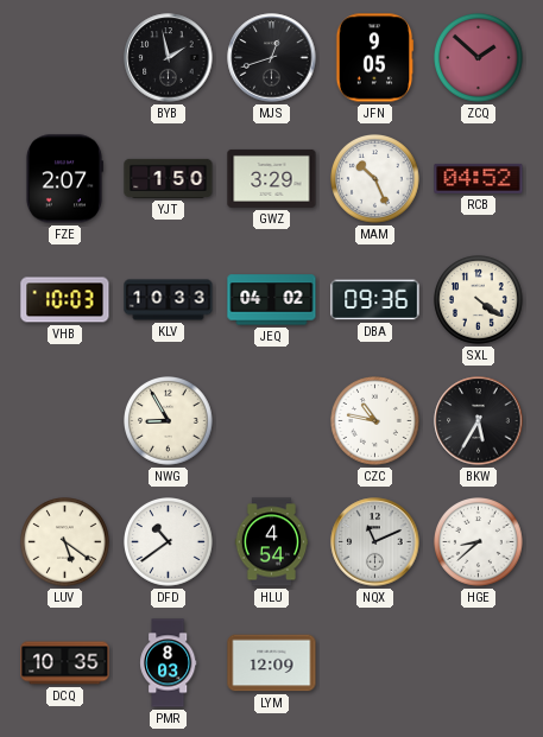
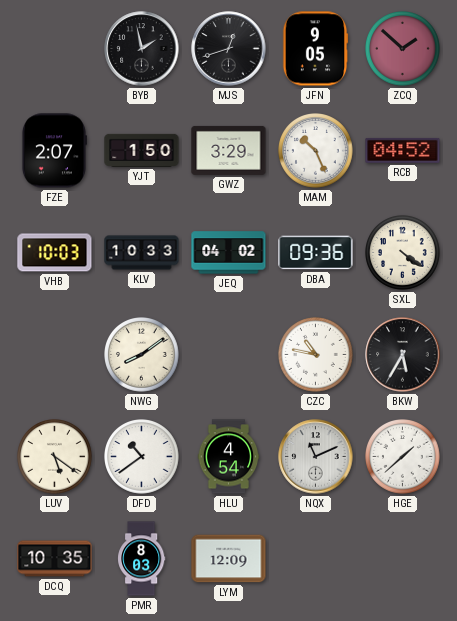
NWG: 8:55 -> 8:09
HGE: 8:38 -> 1:38
